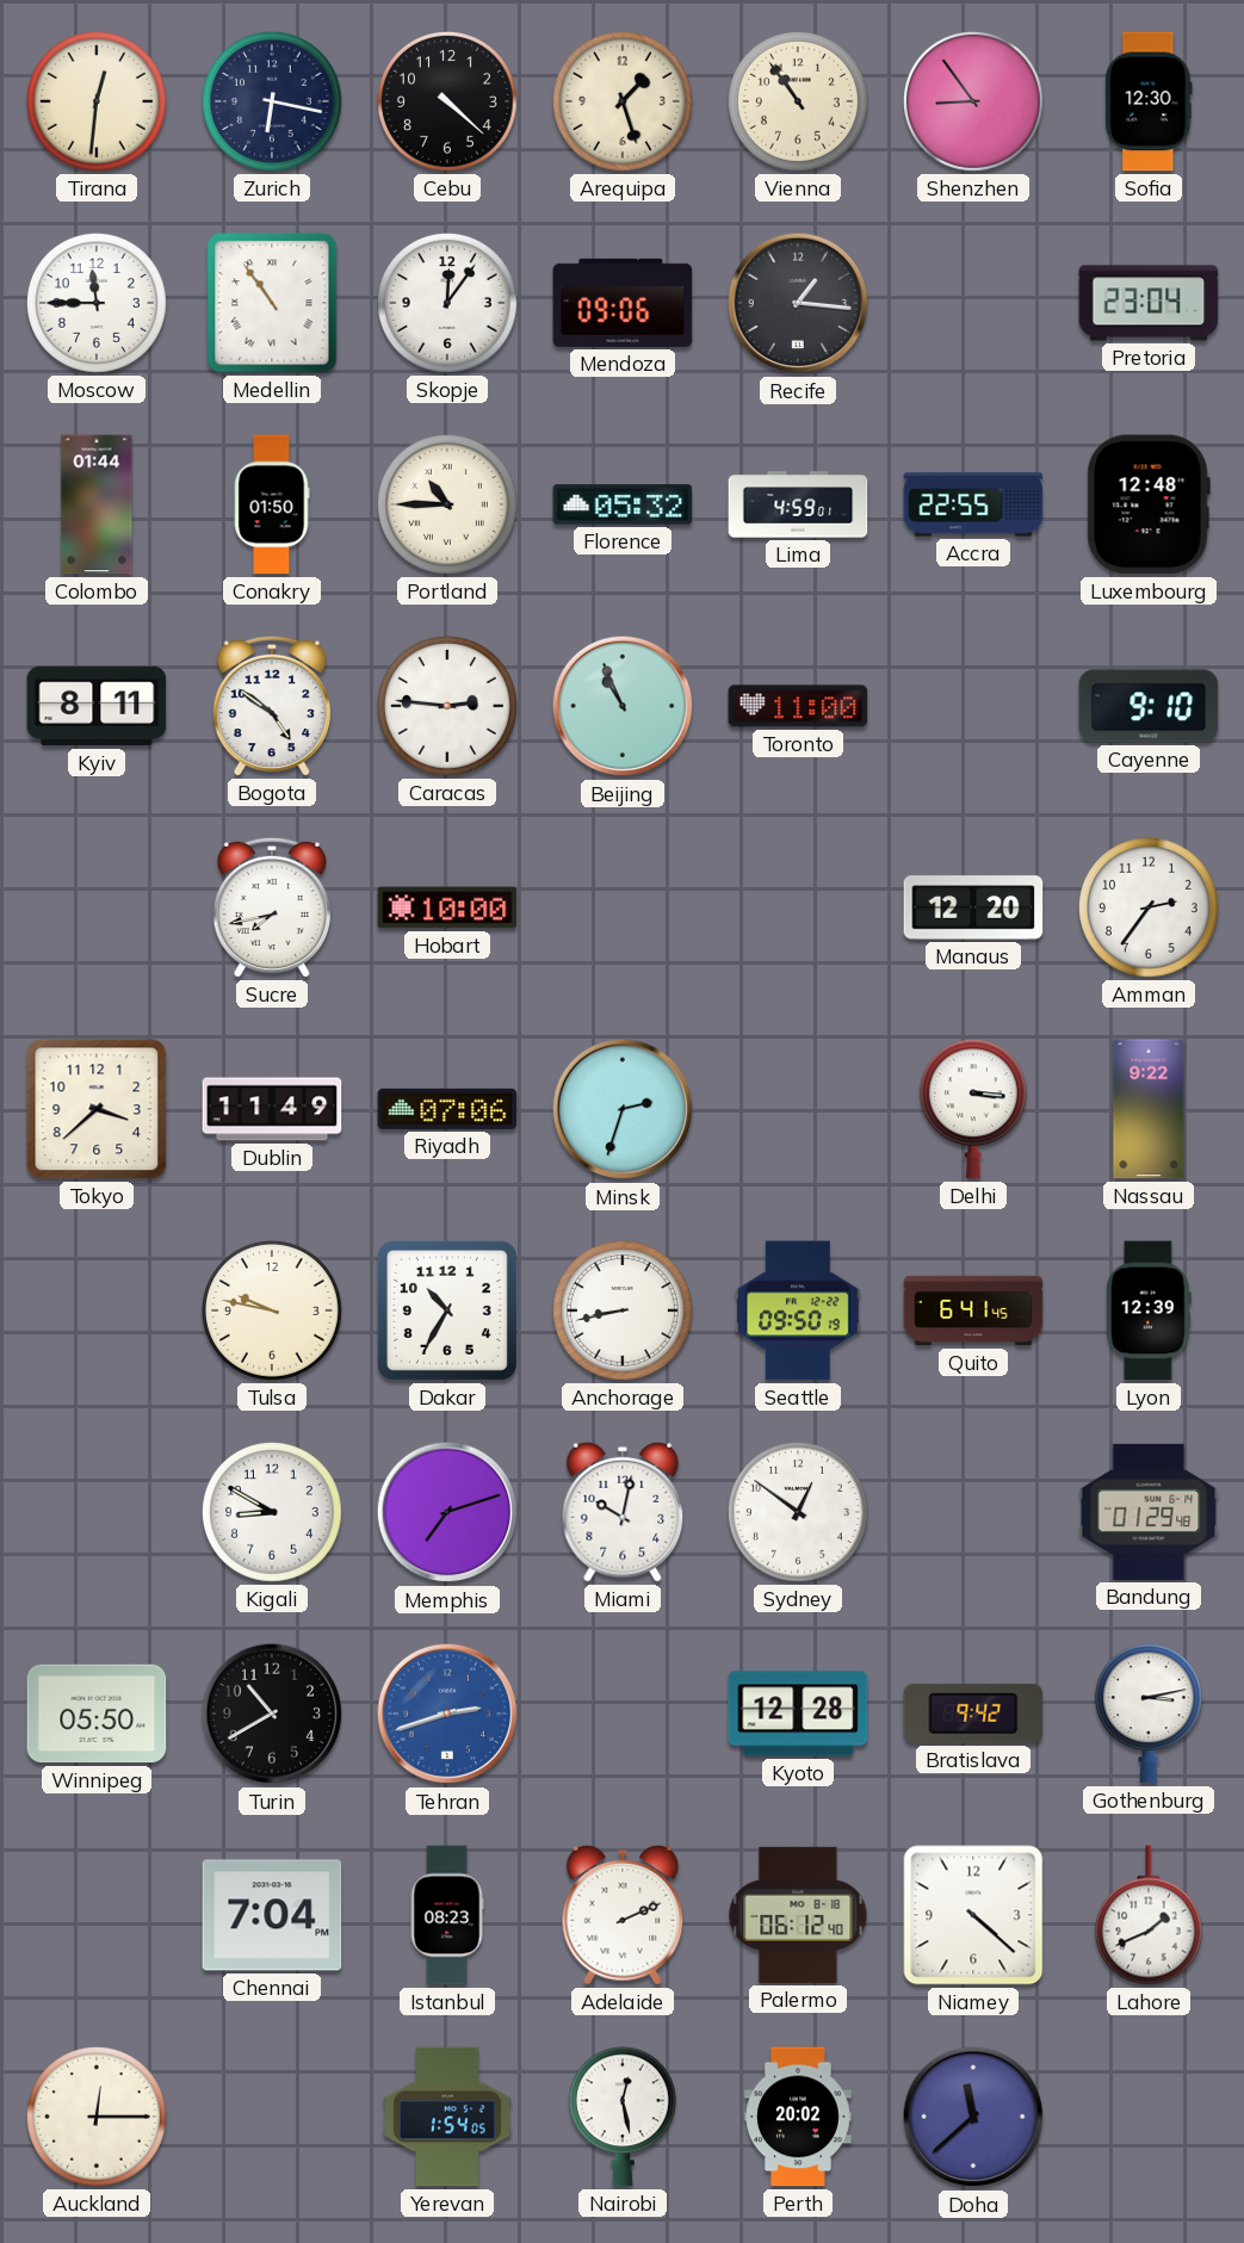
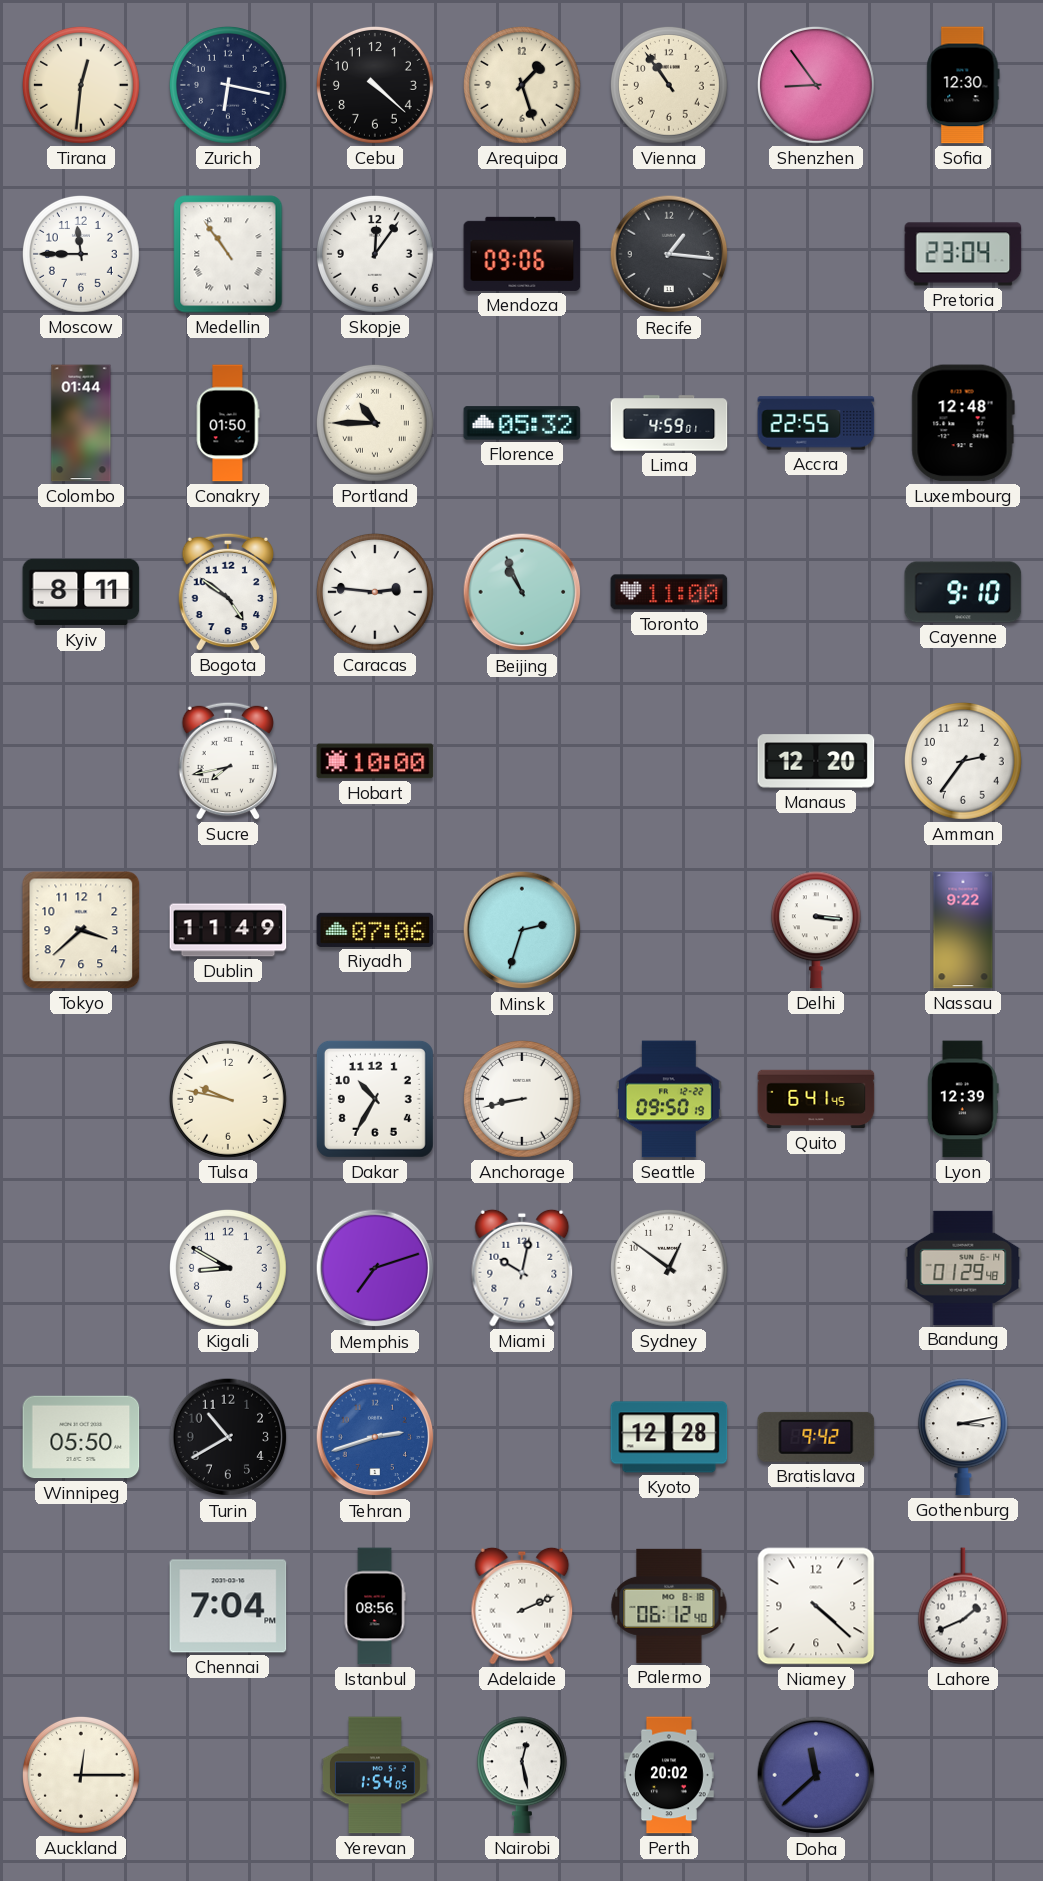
Istanbul: 08:23 -> 08:56
